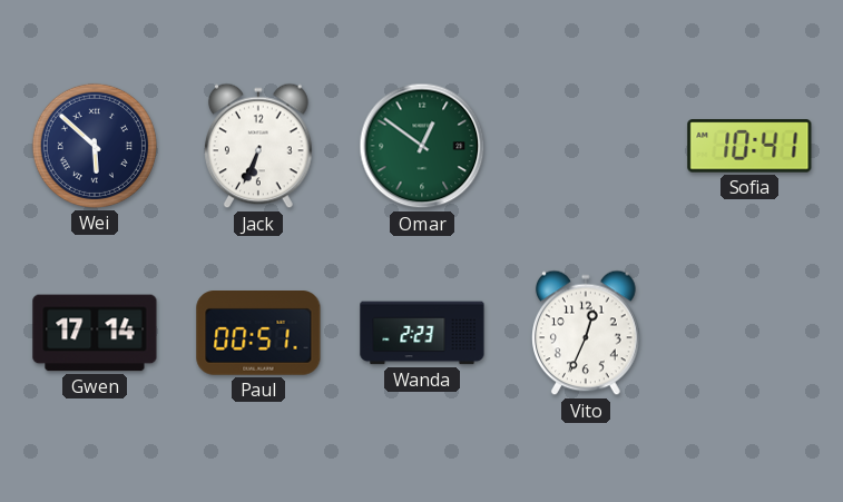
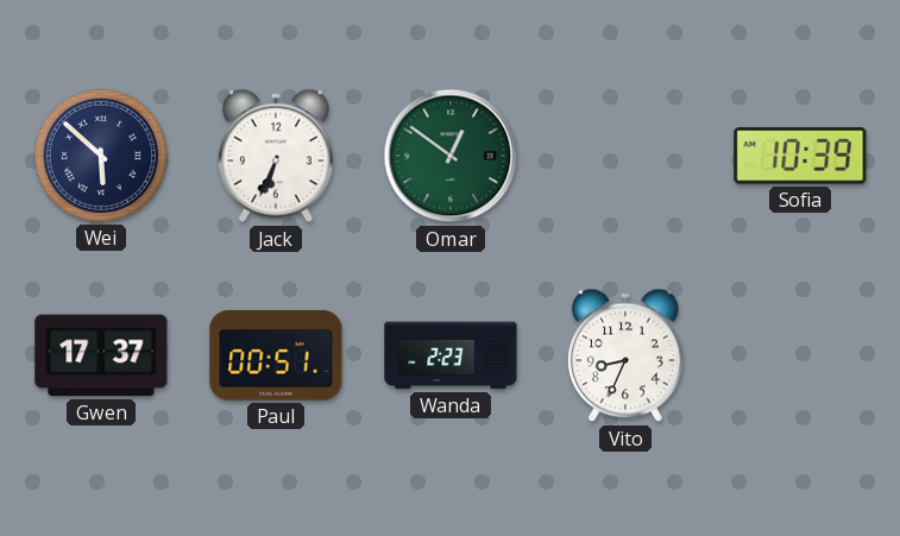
Sofia: 10:41 -> 10:39
Gwen: 17:14 -> 17:37
Vito: 12:34 -> 8:34
